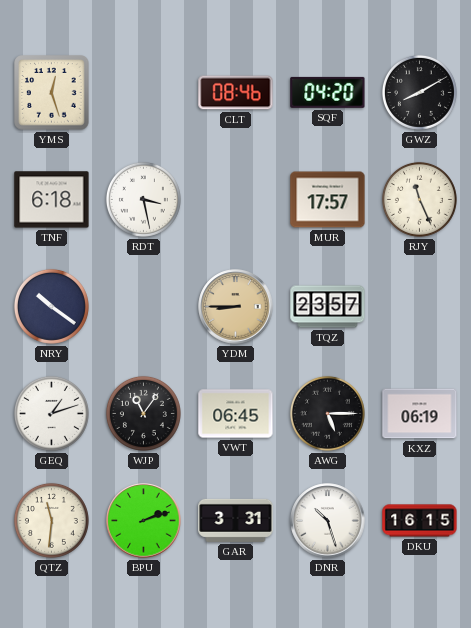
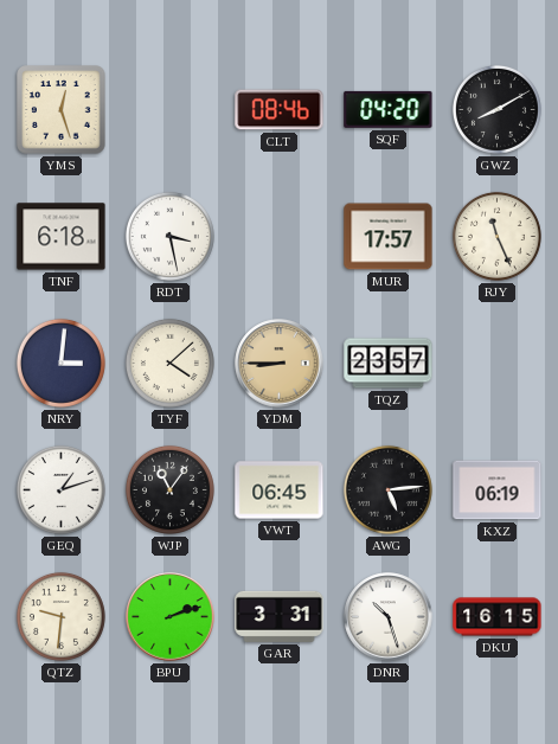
NRY: 10:21 -> 3:01
TYF: none -> 4:08
AWG: 5:15 -> 5:14
QTZ: 11:31 -> 9:31
